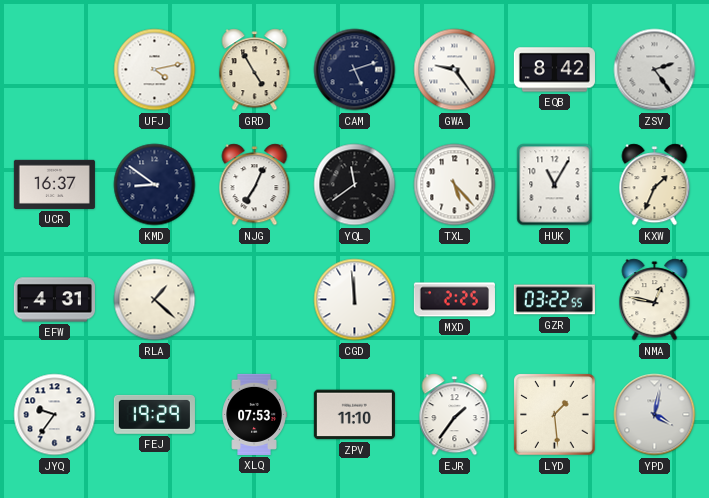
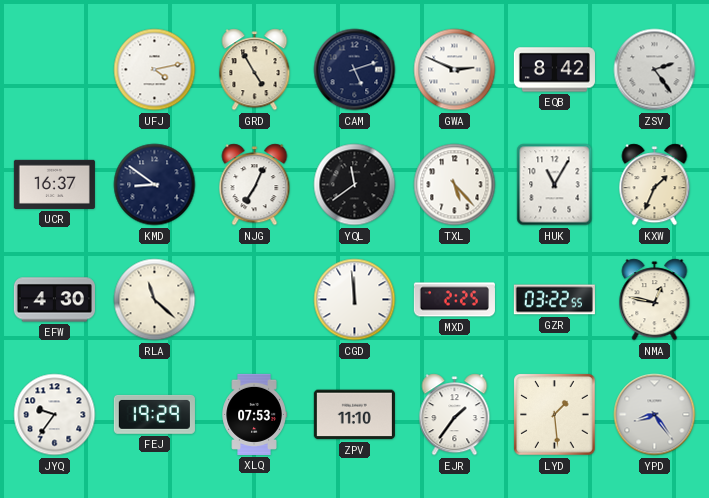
GWA: 9:24 -> 2:49
EFW: 4:31 -> 4:30
RLA: 1:22 -> 11:22
YPD: 4:02 -> 8:24
